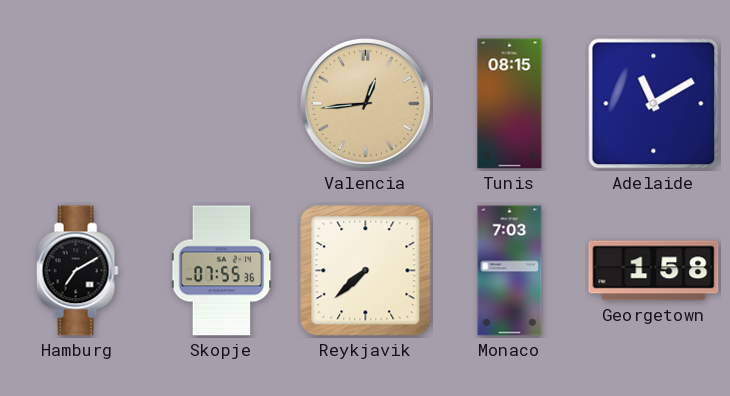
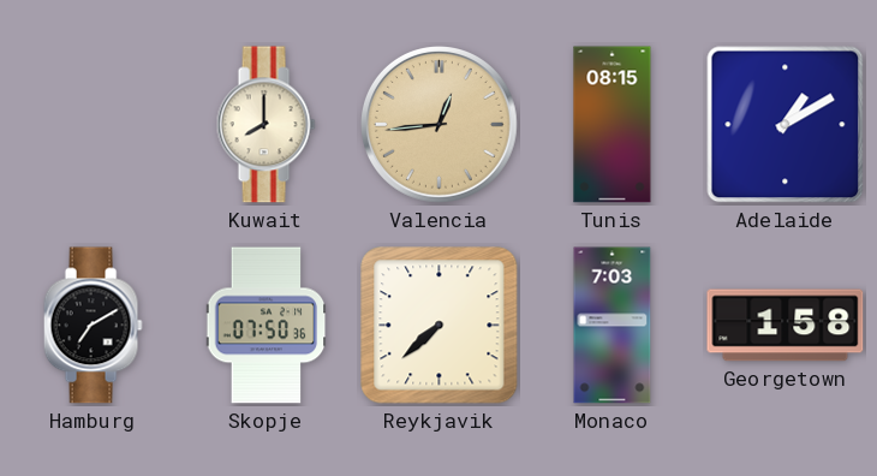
Kuwait: none -> 8:00
Adelaide: 11:10 -> 1:10
Skopje: 07:55 -> 07:50
